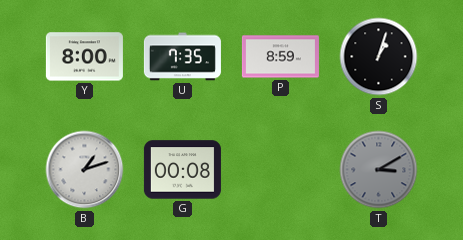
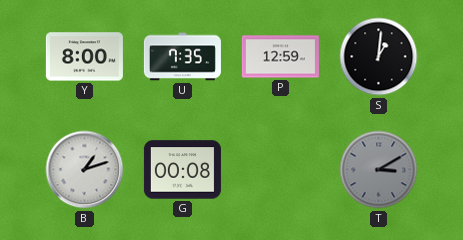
P: 8:59 -> 12:59
S: 1:03 -> 1:01
